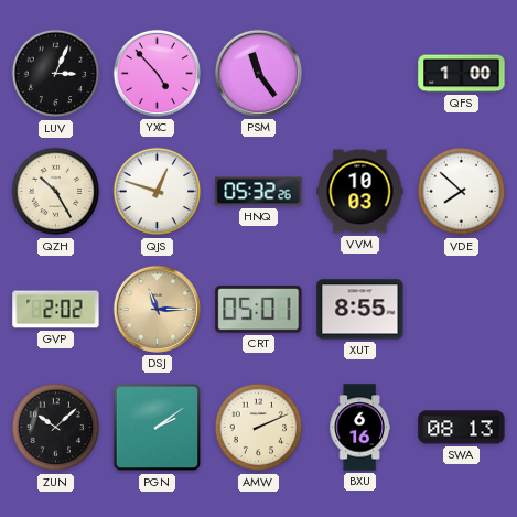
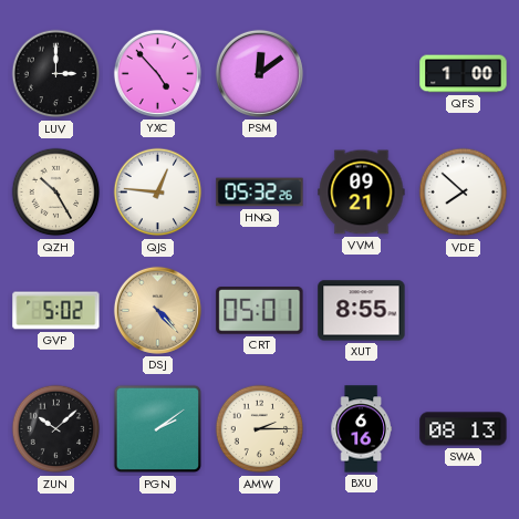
LUV: 3:04 -> 3:00
PSM: 11:24 -> 12:09
QJS: 12:48 -> 12:46
VVM: 10:03 -> 09:21
GVP: 2:02 -> 5:02
DSJ: 11:15 -> 4:23
AMW: 2:11 -> 2:15
